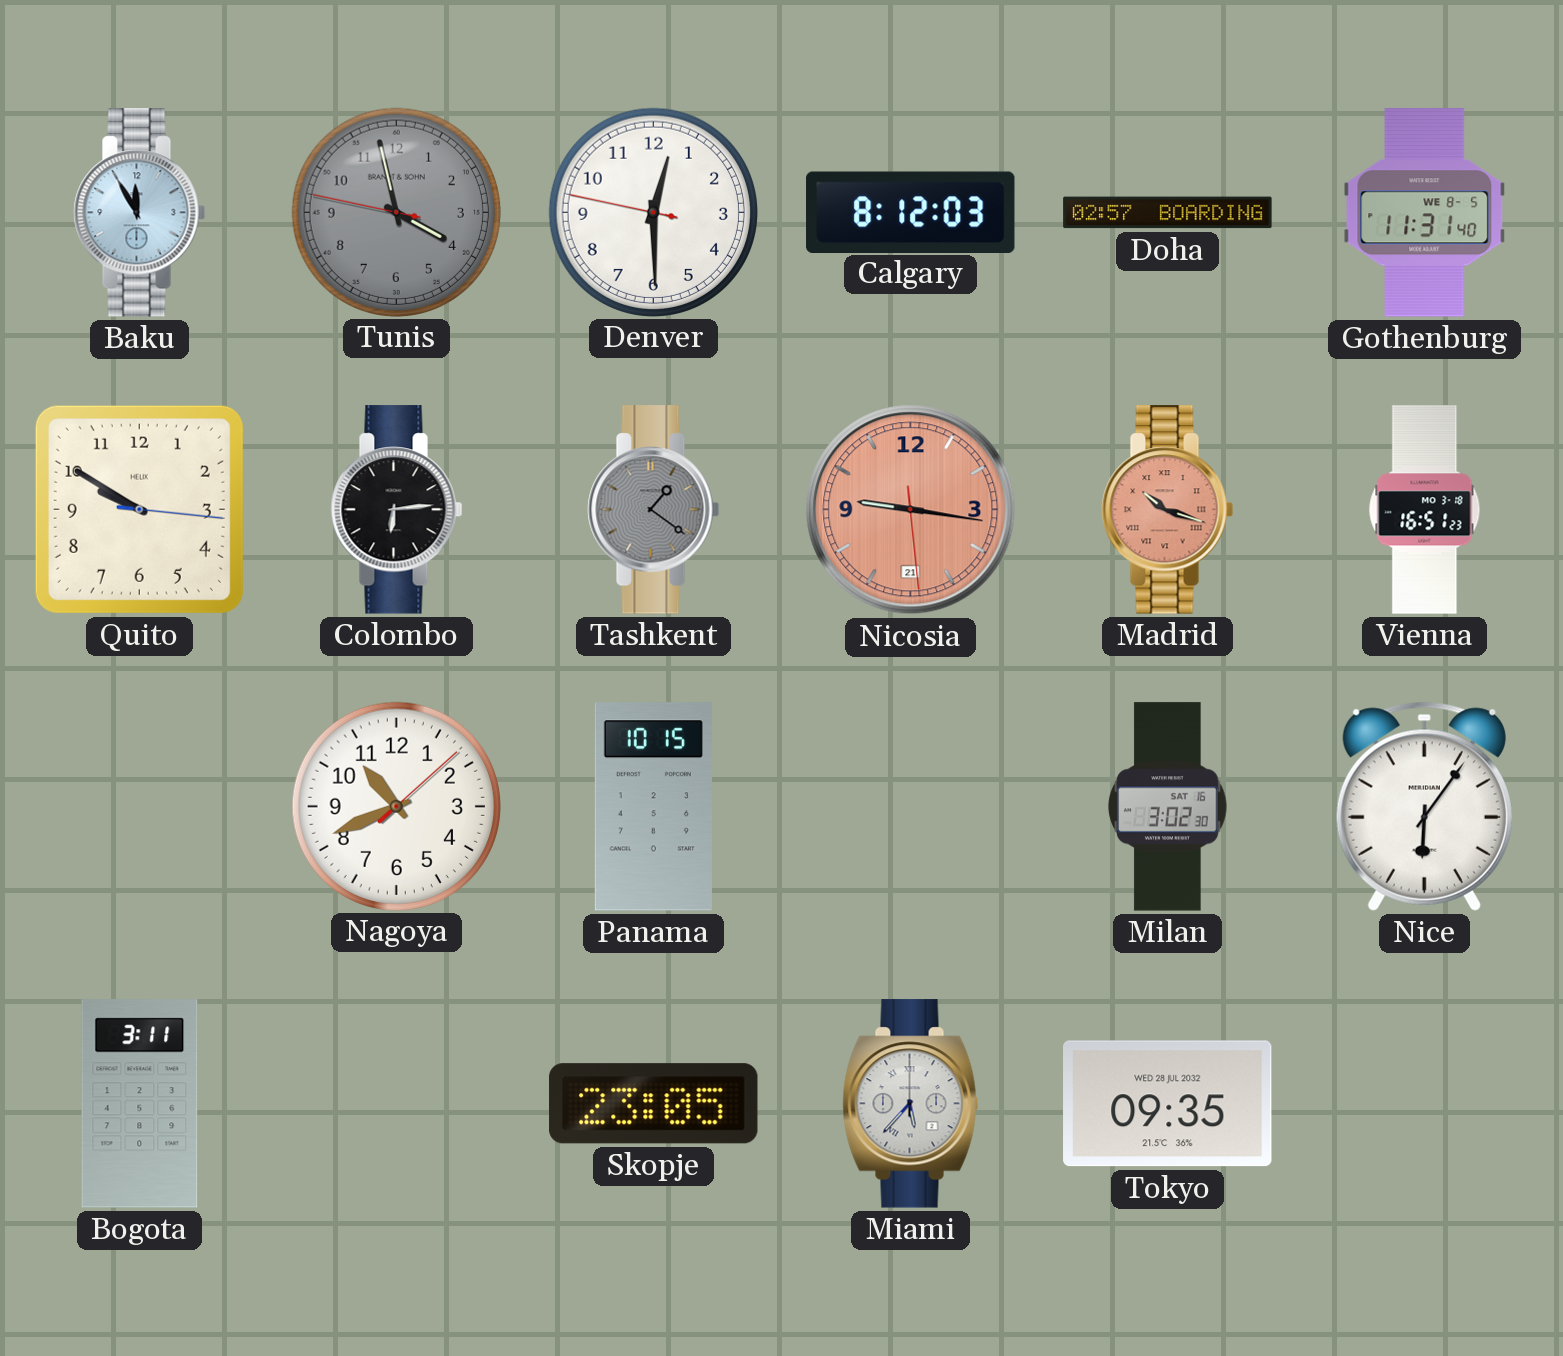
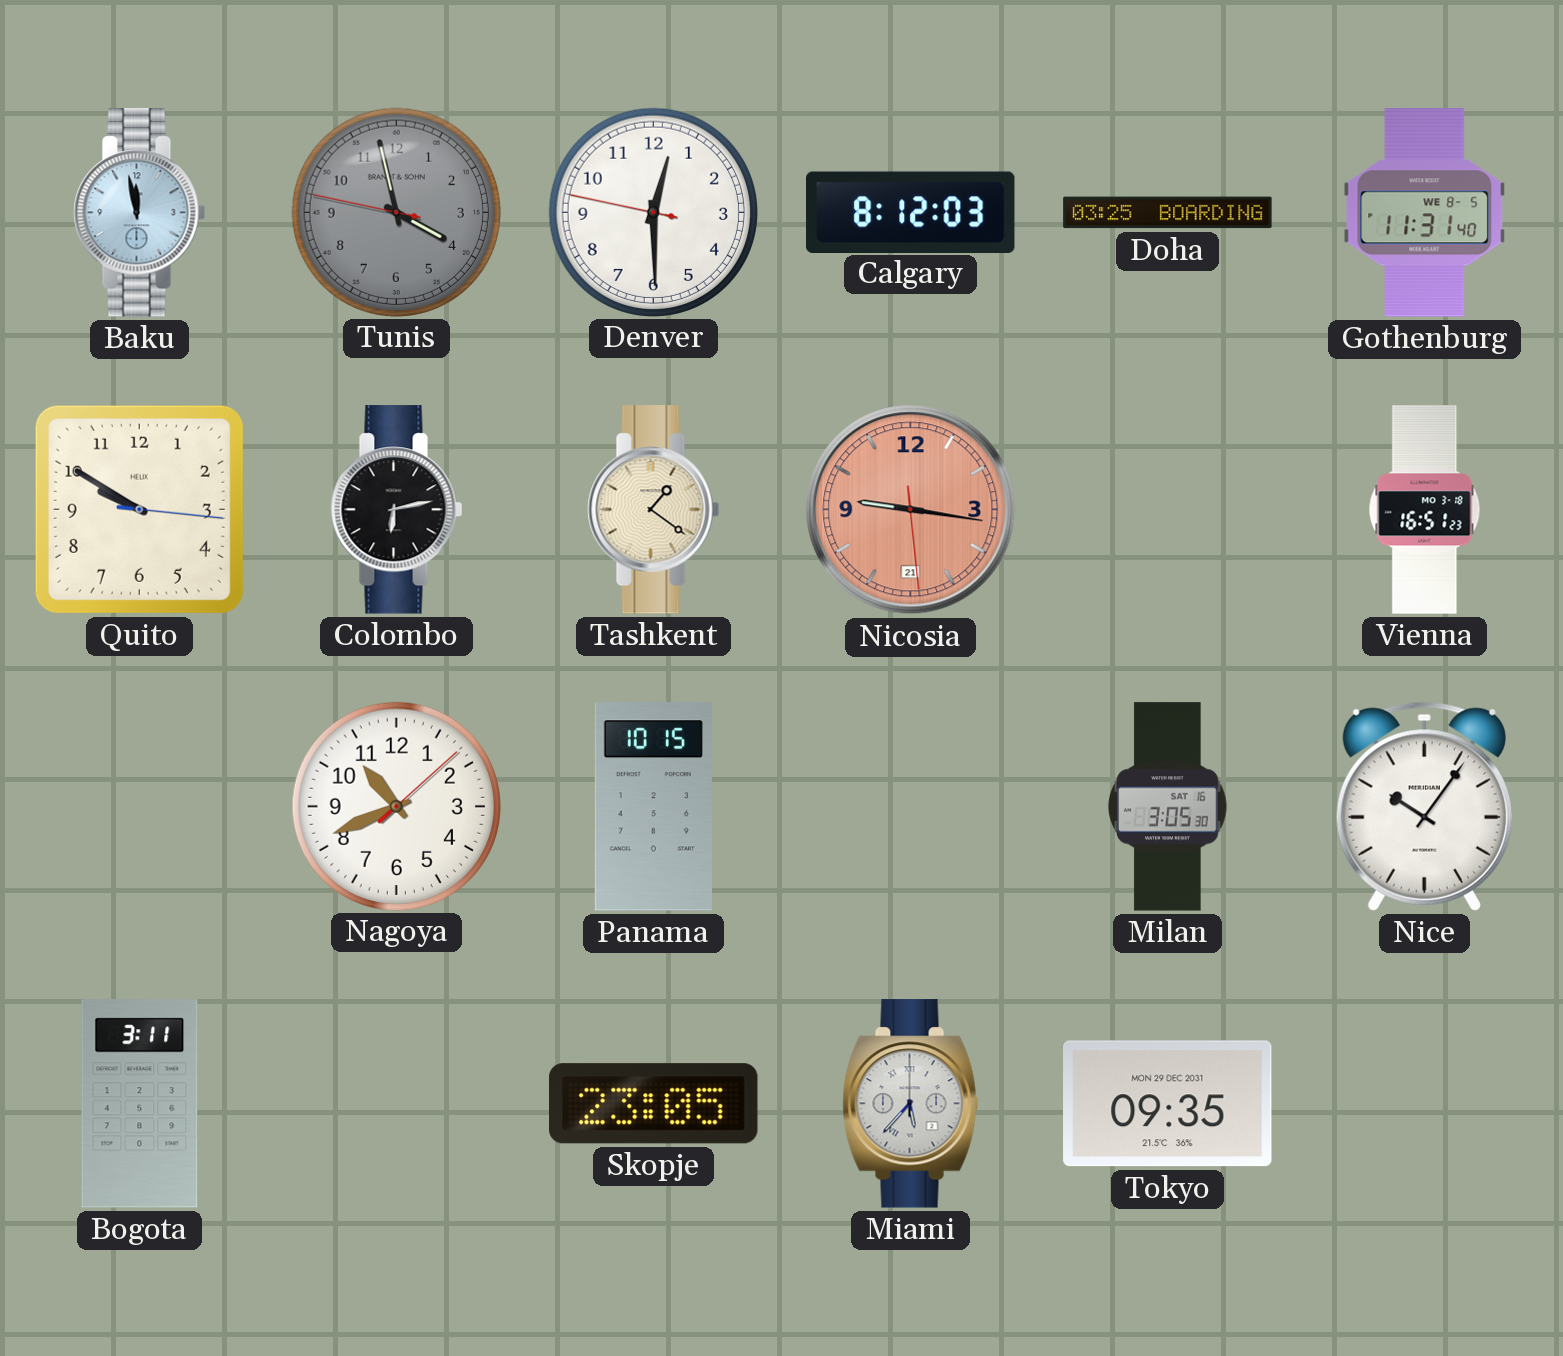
Baku: 11:55 -> 11:58
Doha: 02:57 -> 03:25
Colombo: 6:14 -> 6:13
Tashkent dial: grey -> cream
Madrid: 10:18 -> none
Milan: 3:02 -> 3:05
Nice: 6:06 -> 10:06
Tokyo date: WED 28 JUL 2032 -> MON 29 DEC 2031
